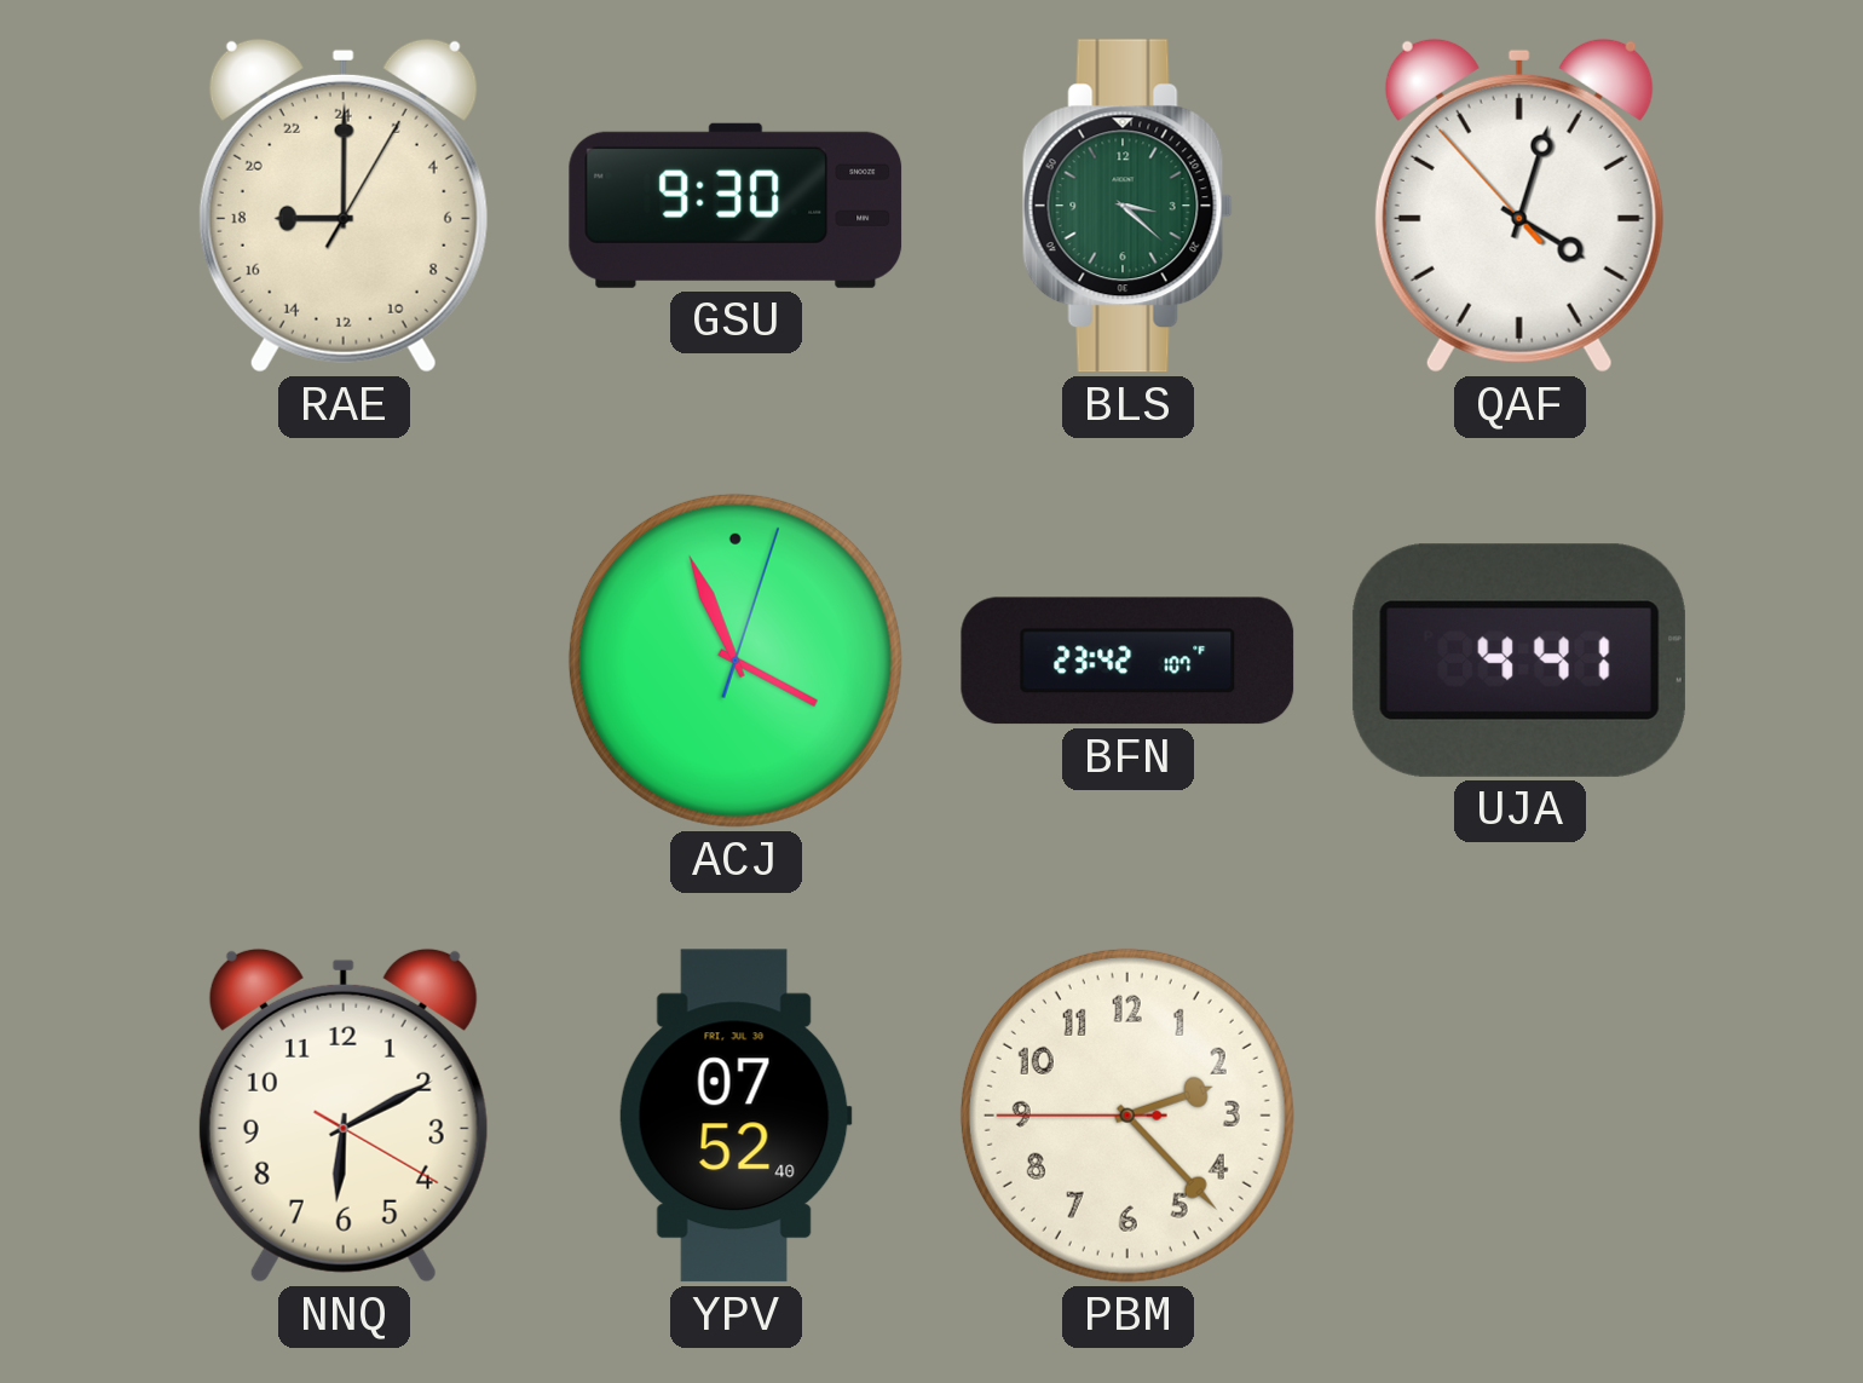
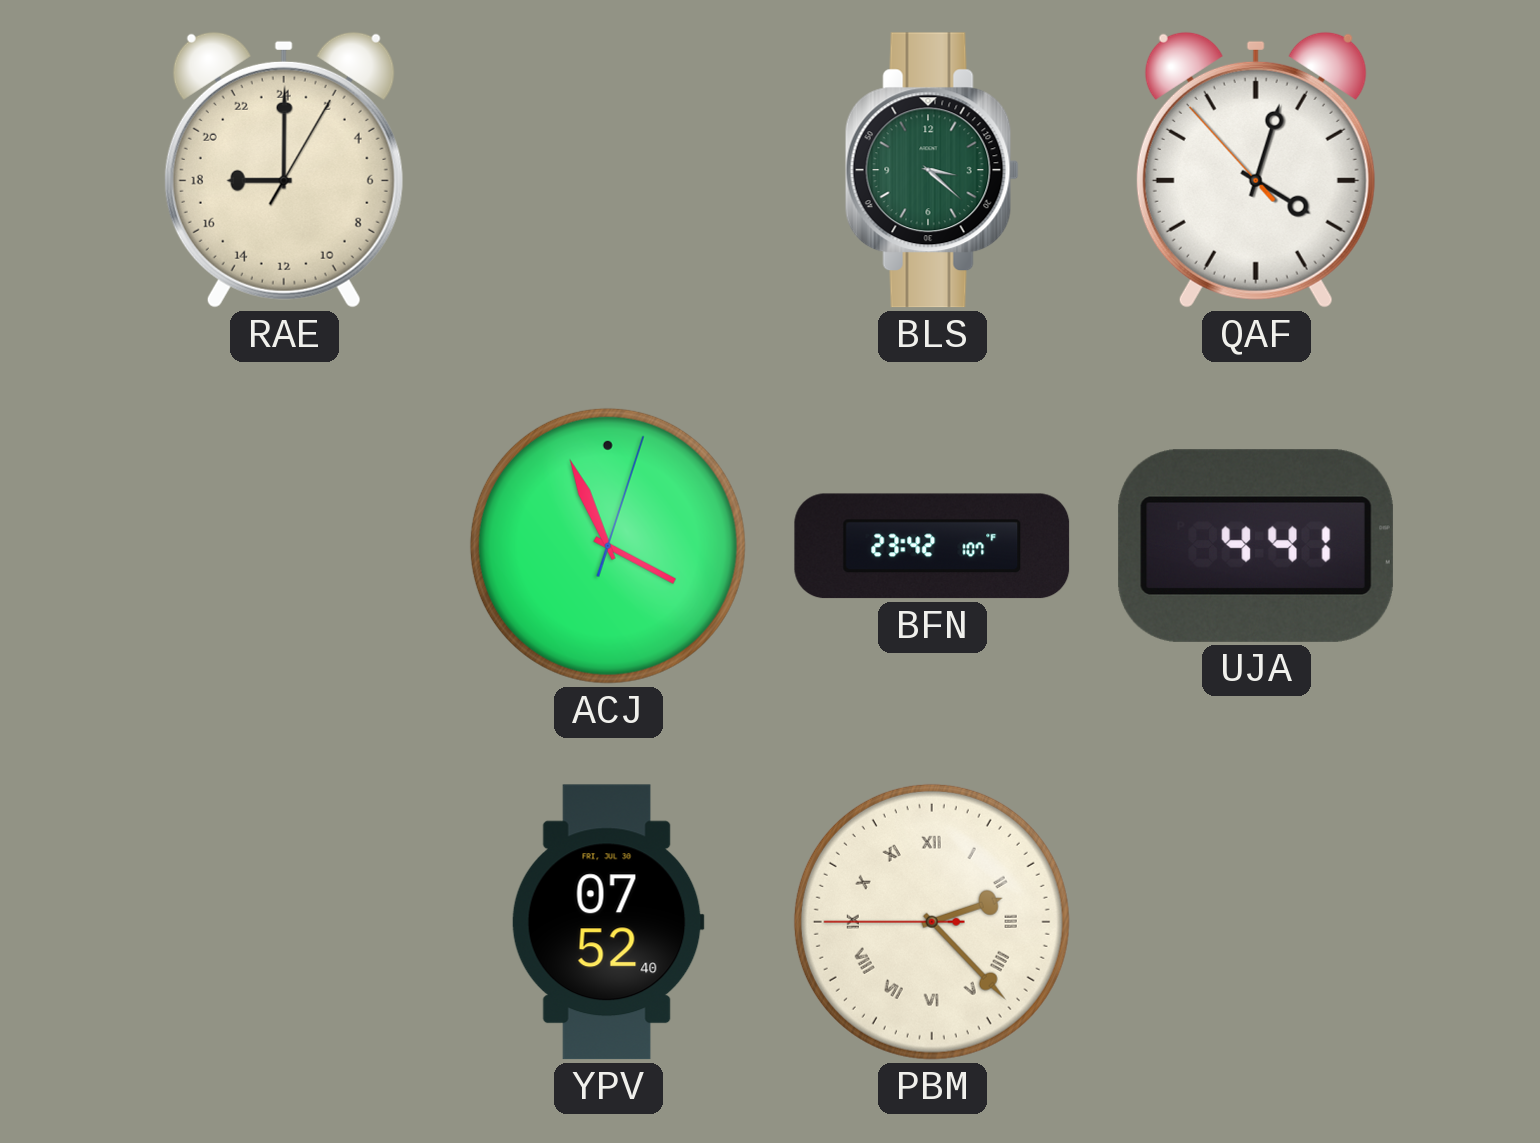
GSU: 9:30 -> none
NNQ: 6:10 -> none
PBM numerals: Arabic -> Roman
